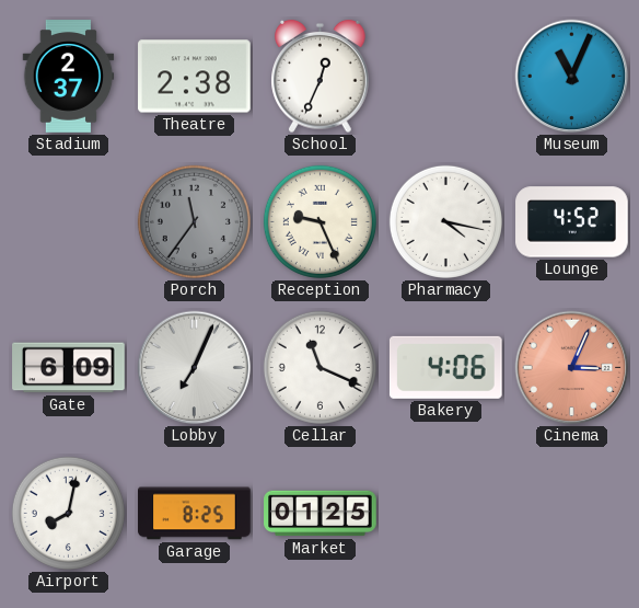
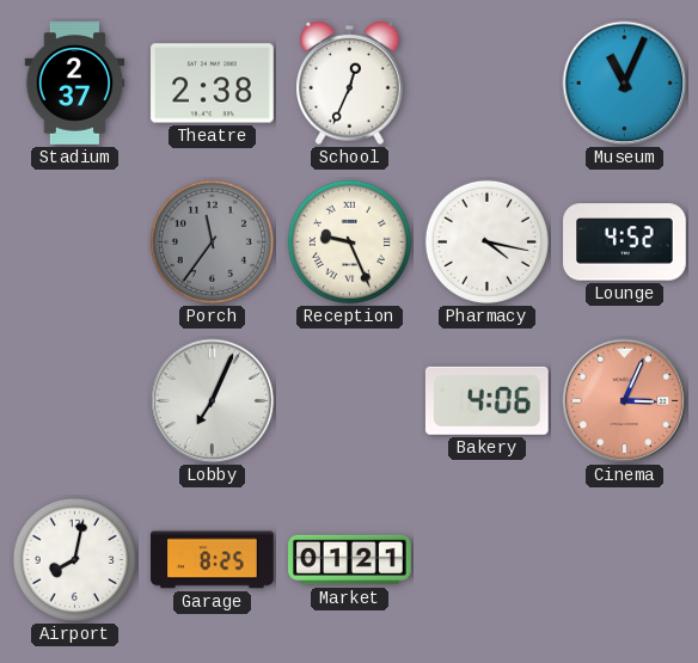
Gate: 6:09 -> none
Cellar: 11:19 -> none
Market: 01:25 -> 01:21
